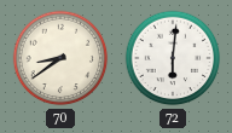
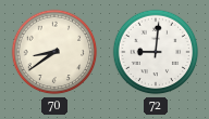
72: 6:01 -> 9:01
